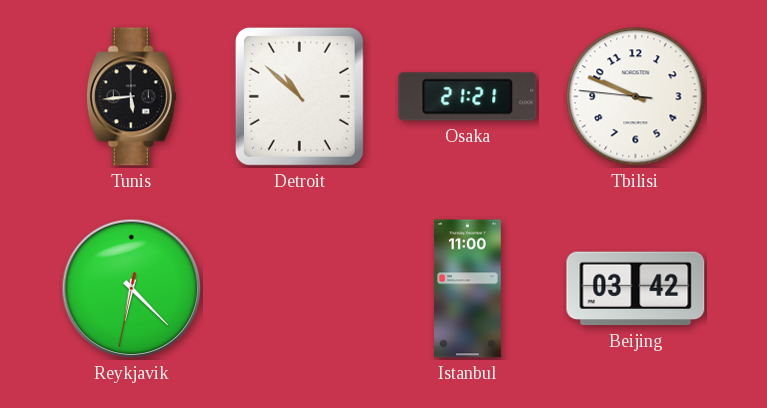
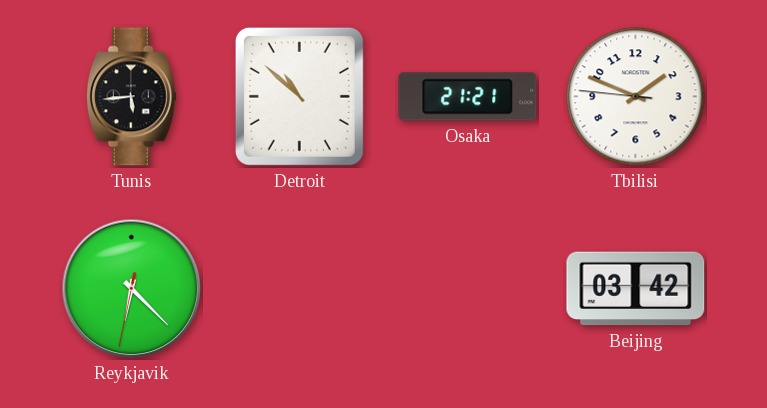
Tbilisi: 9:48 -> 1:48
Istanbul: 11:00 -> none
